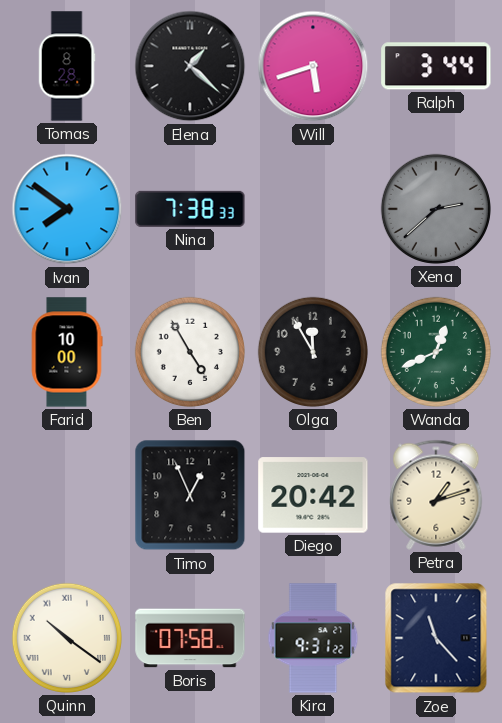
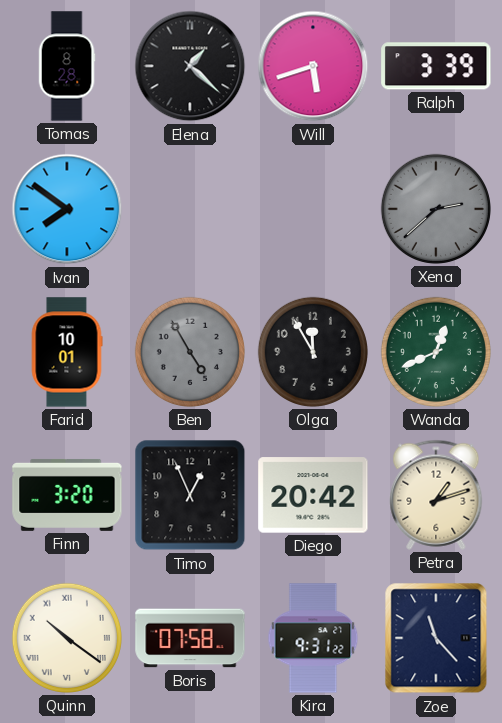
Ralph: 3:44 -> 3:39
Nina: 7:38 -> none
Farid: 10:00 -> 10:01
Ben dial: white -> grey
Finn: none -> 3:20
